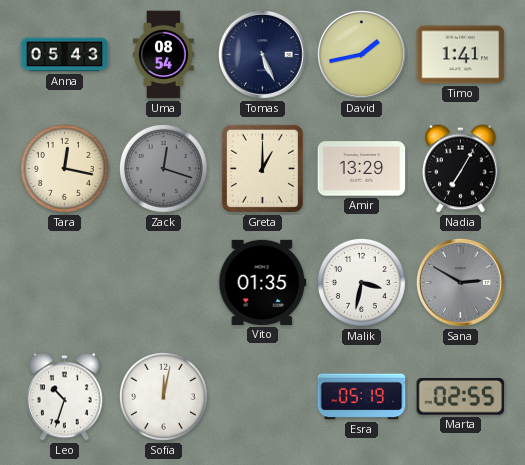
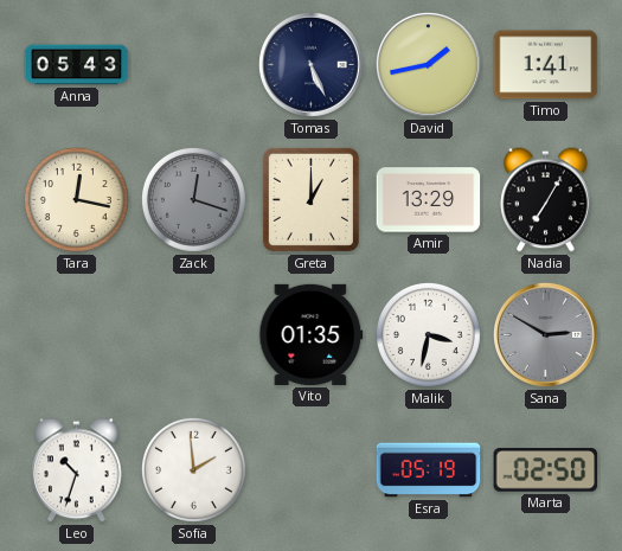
Uma: 08:54 -> none
Sofia: 12:02 -> 1:59
Marta: 02:55 -> 02:50
